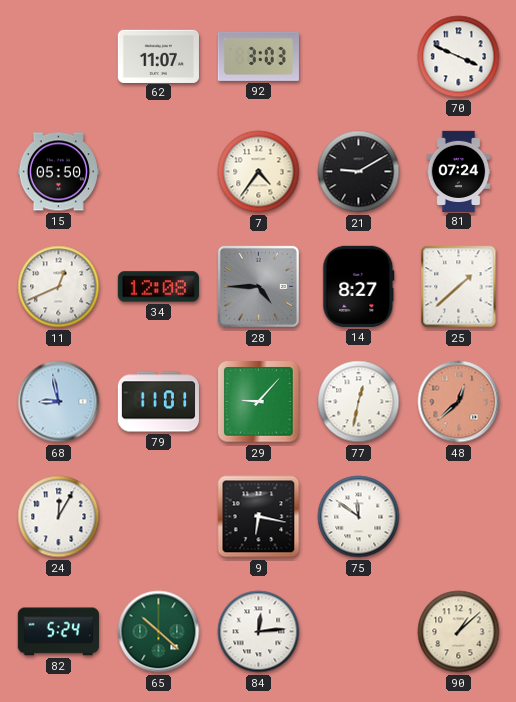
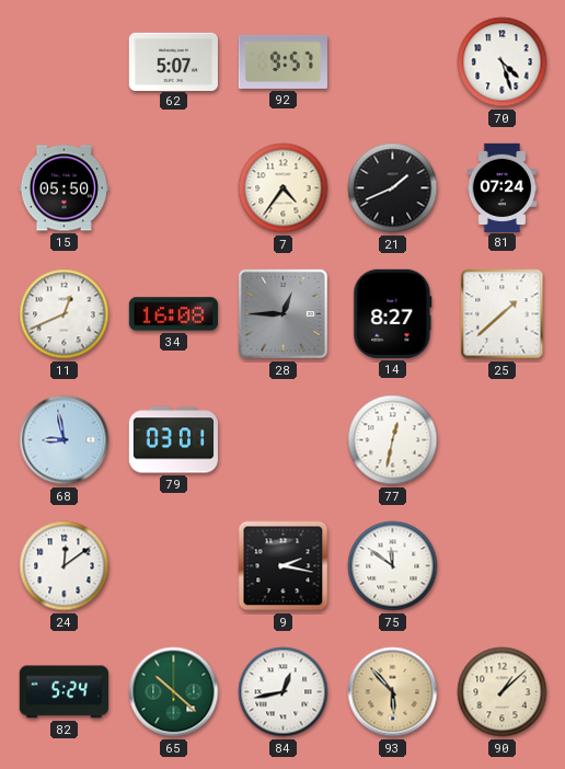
62: 11:07 -> 5:07
92: 3:03 -> 9:57
70: 3:49 -> 4:27
21: 9:10 -> 1:41
34: 12:08 -> 16:08
28: 4:45 -> 12:45
79: 11:01 -> 03:01
29: 9:07 -> none
48: 12:38 -> none
24: 12:05 -> 12:09
9: 6:17 -> 2:17
84: 12:14 -> 12:43
93: none -> 5:53
